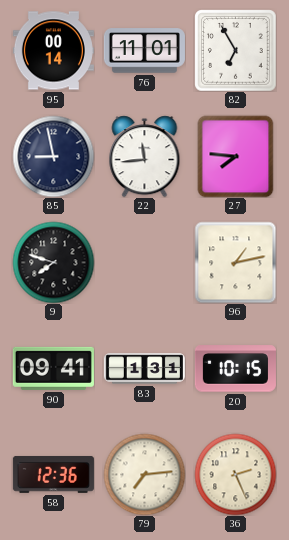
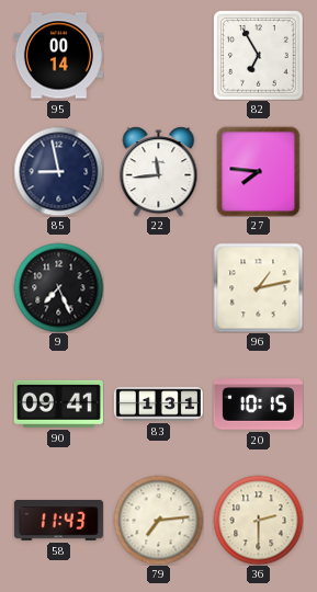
76: 11:01 -> none
9: 7:48 -> 7:26
58: 12:36 -> 11:43
36: 2:26 -> 2:30
